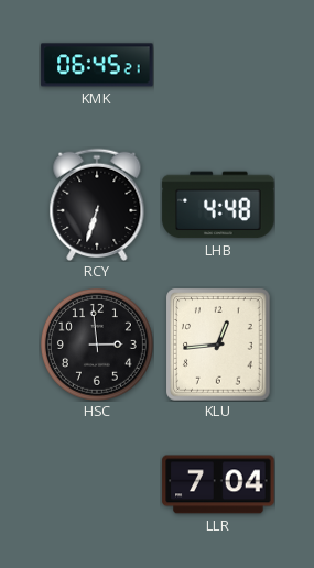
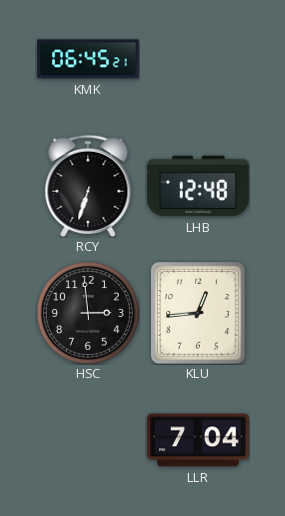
LHB: 4:48 -> 12:48
